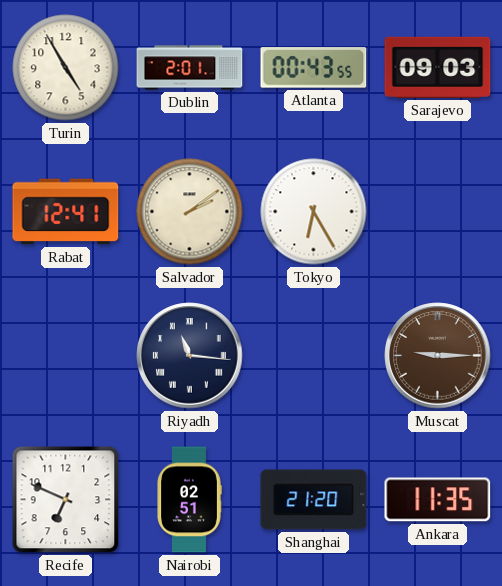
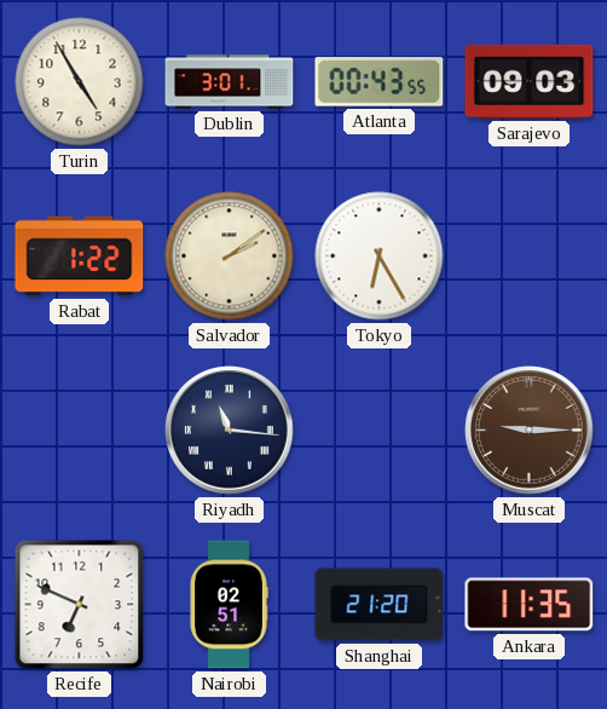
Dublin: 2:01 -> 3:01
Rabat: 12:41 -> 1:22
